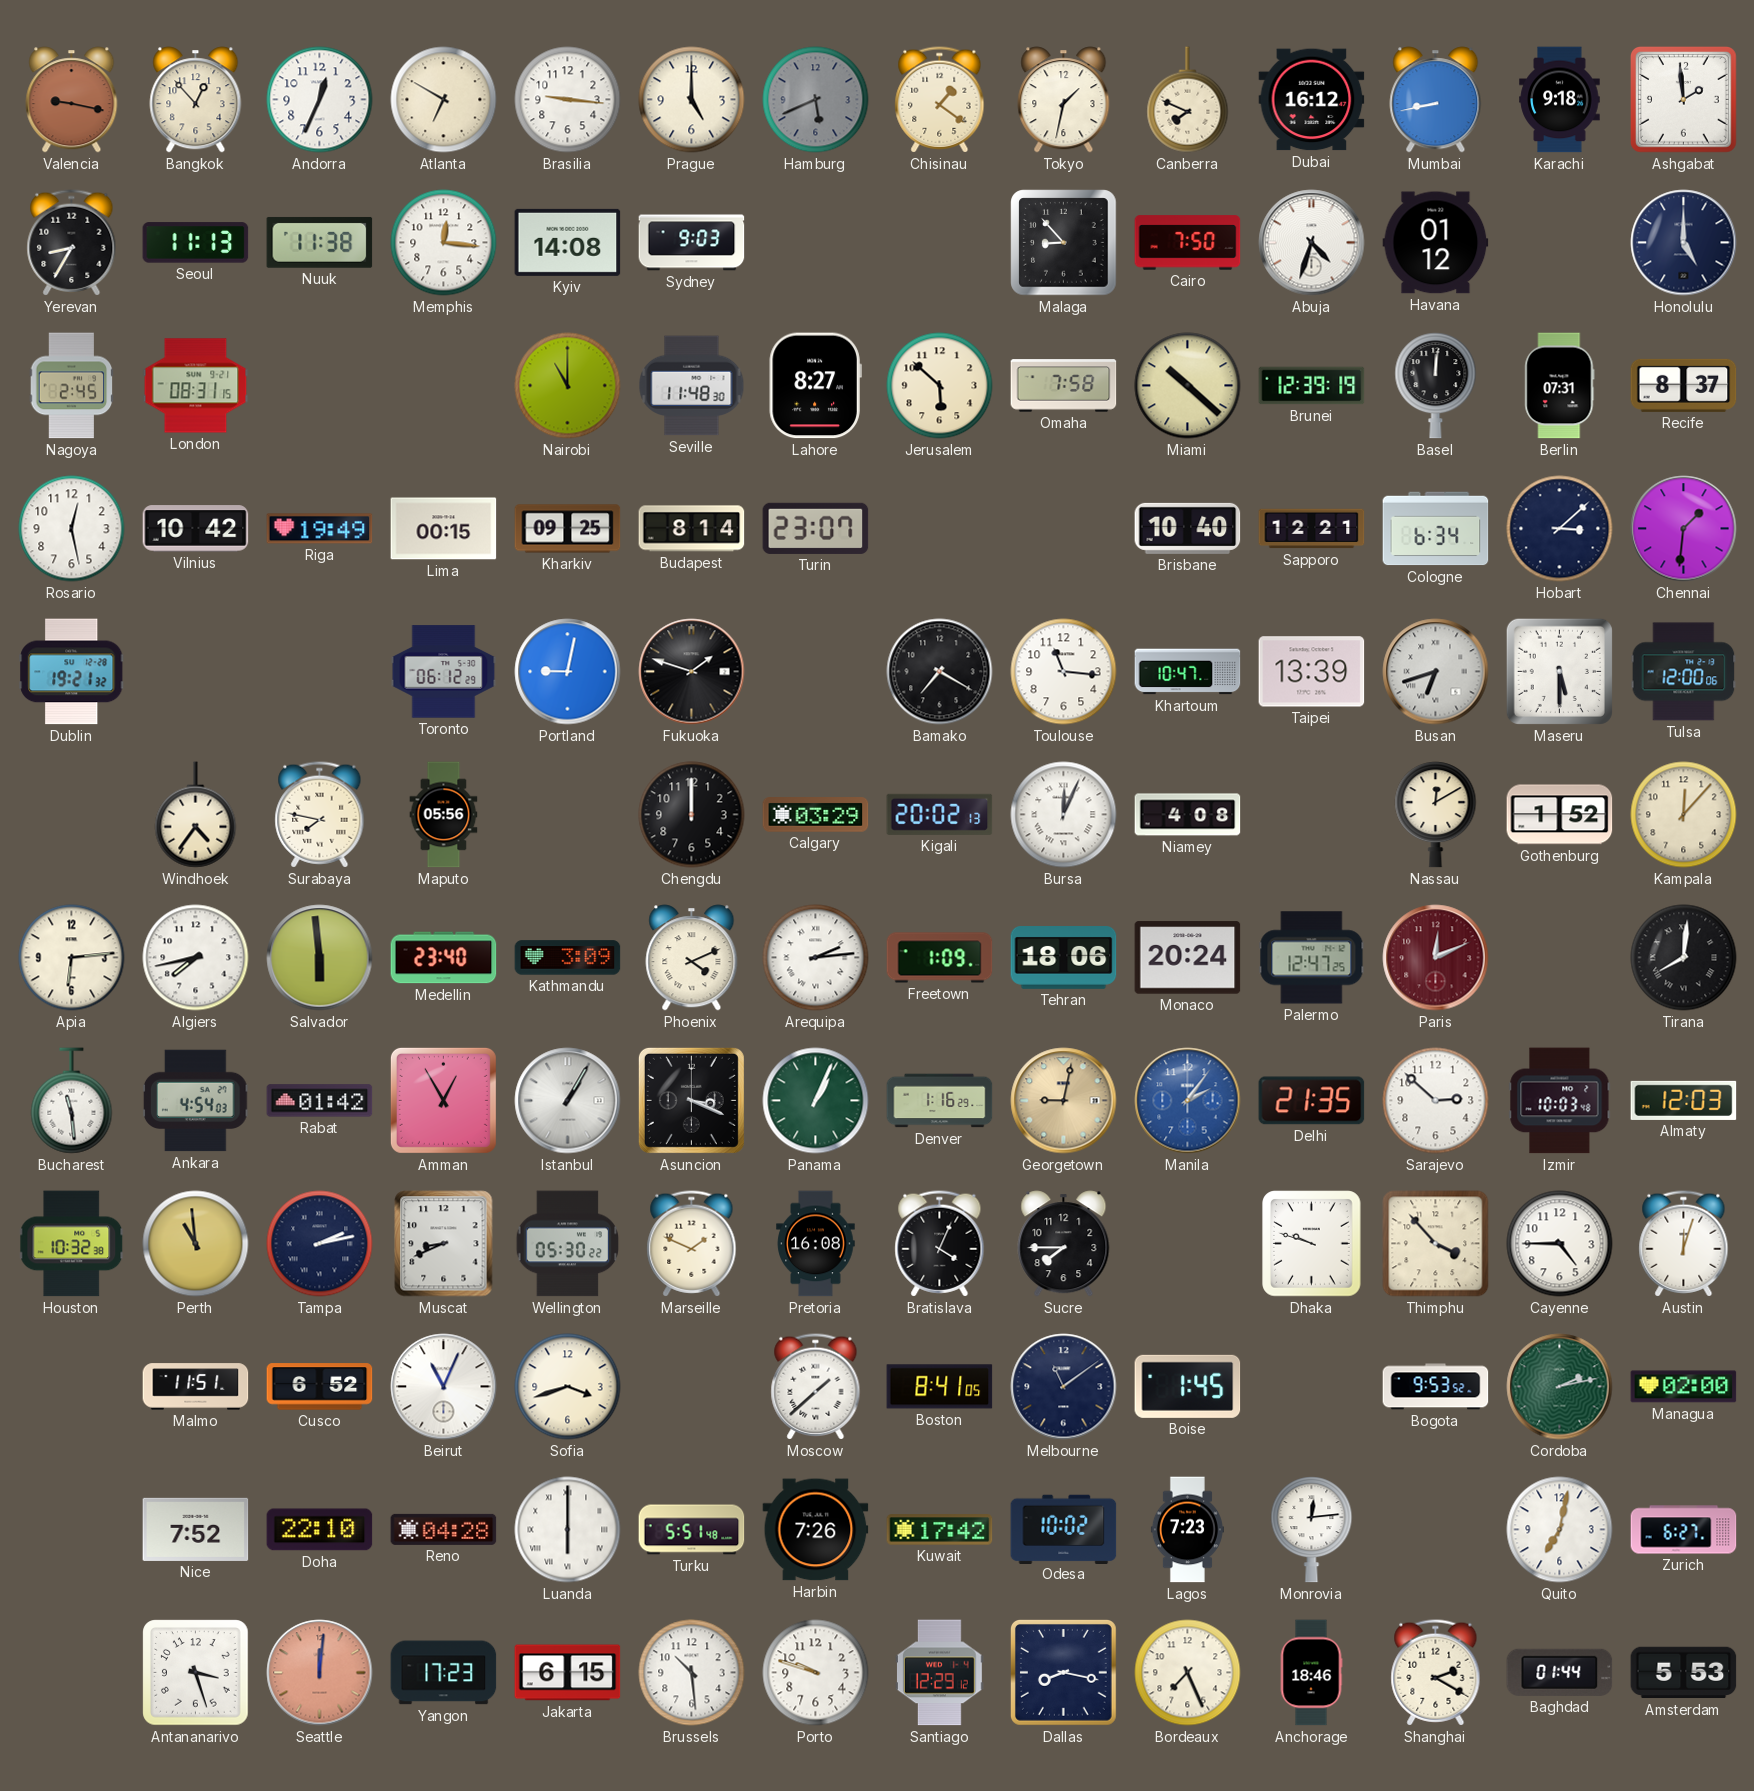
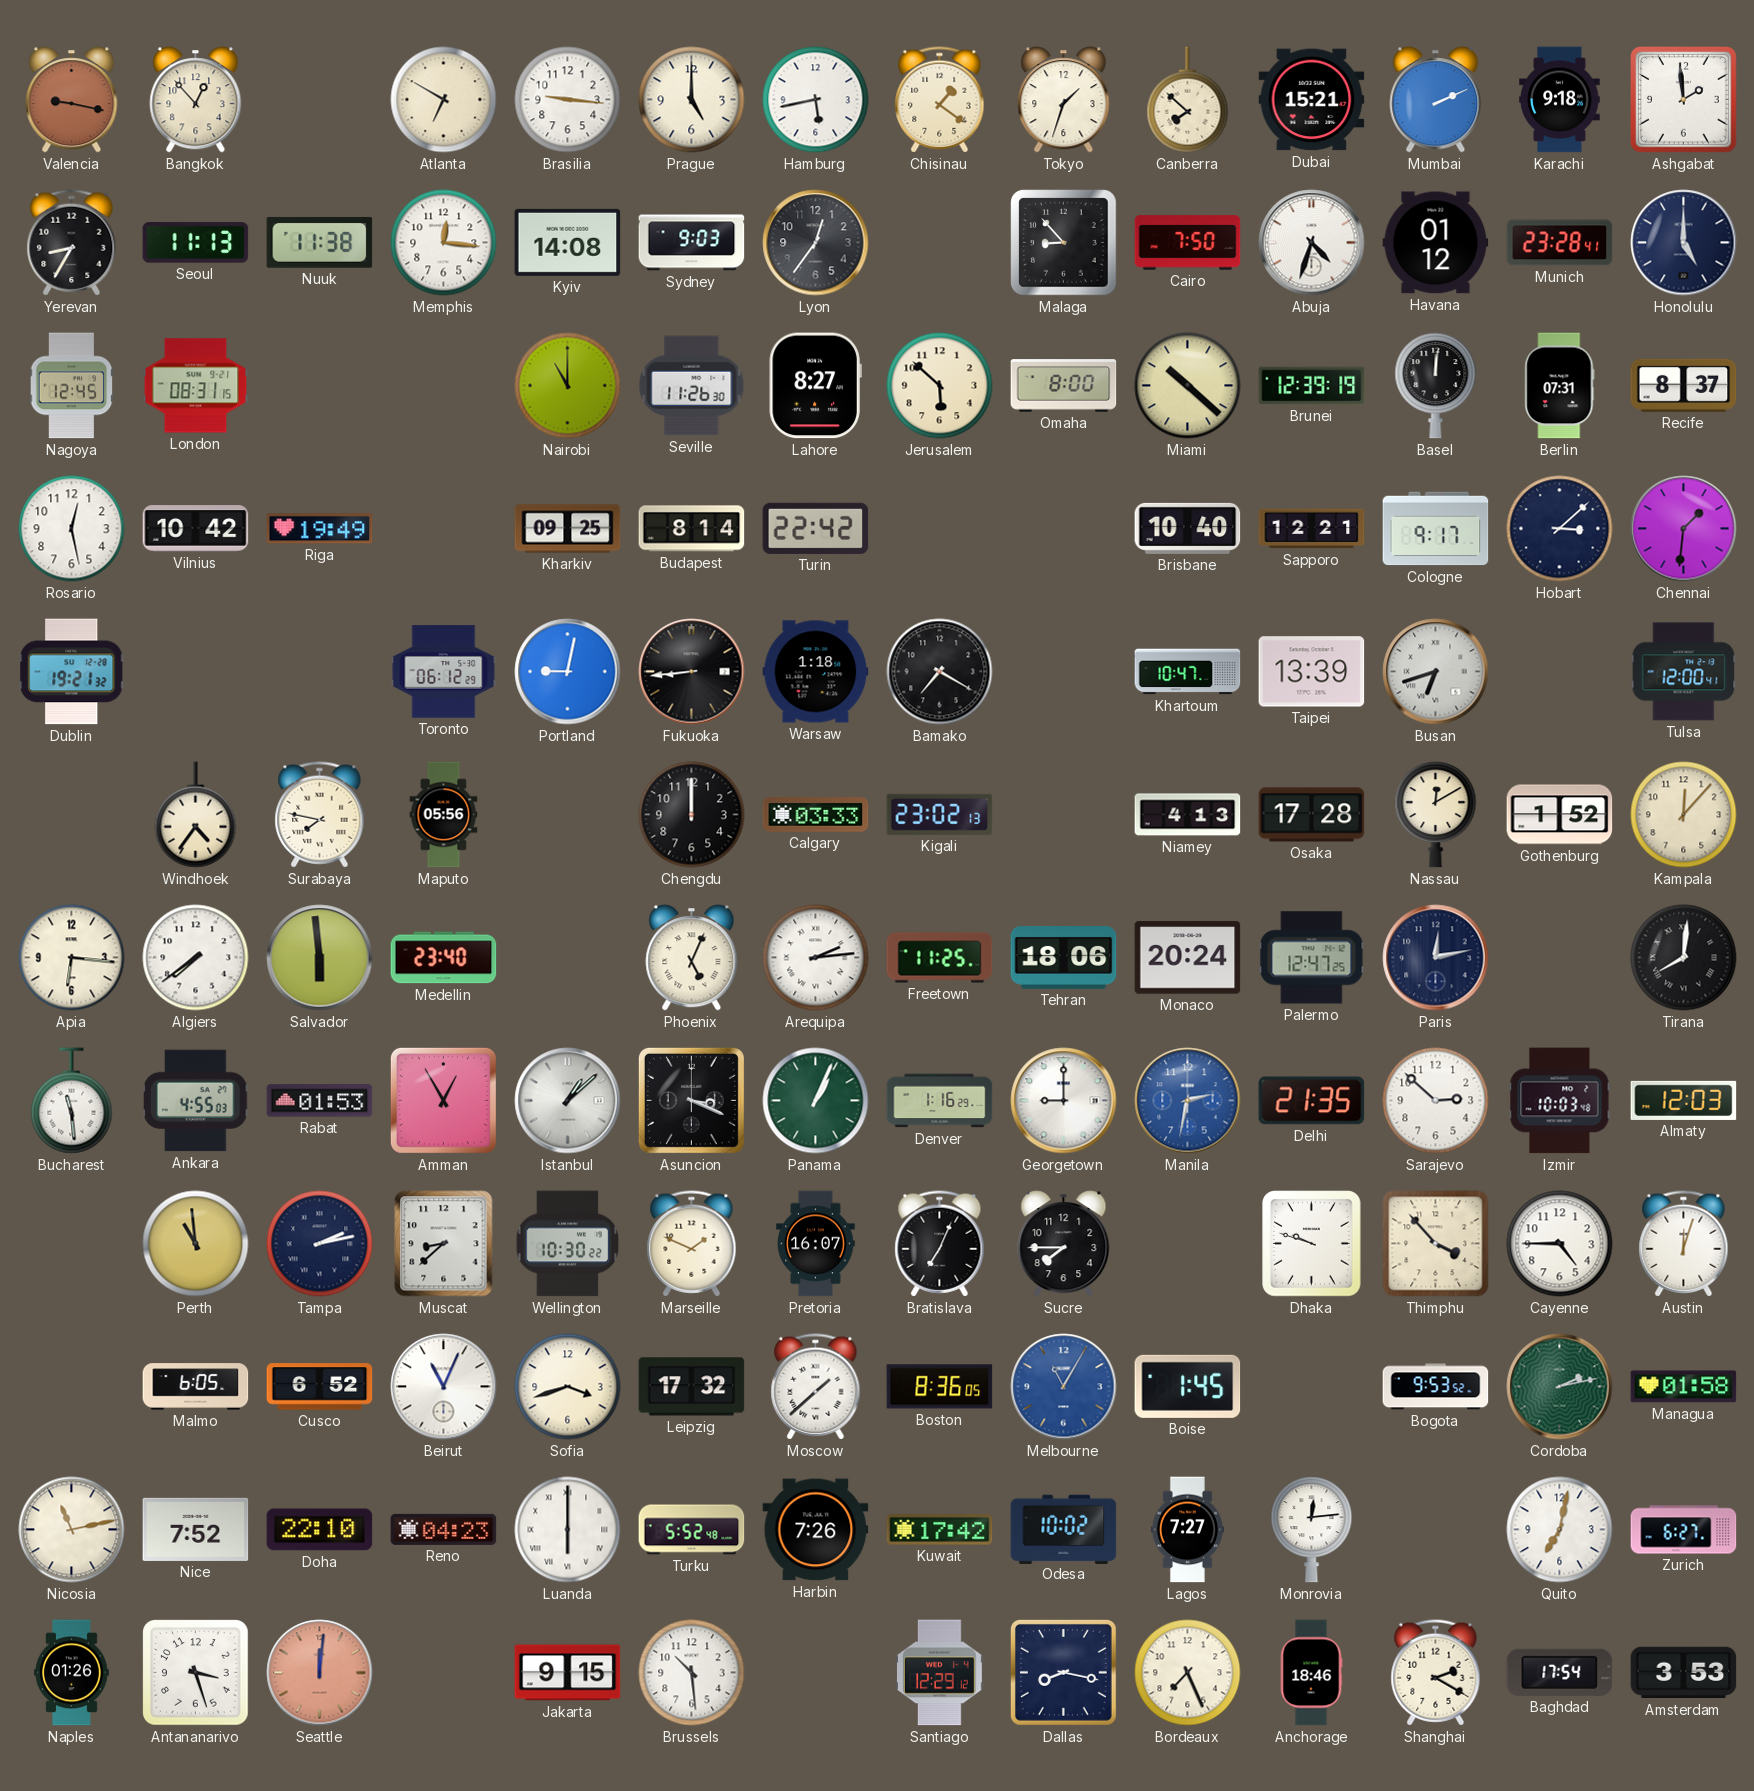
Andorra: 12:34 -> none
Hamburg: 5:41 -> 5:43
Hamburg dial: grey -> white
Tokyo: 1:32 -> 1:33
Canberra: 7:49 -> 7:52
Dubai: 16:12 -> 15:21
Mumbai: 8:43 -> 2:11
Lyon: none -> 12:36
Munich: none -> 23:28
Nagoya: 2:45 -> 12:45
Seville: 11:48 -> 11:26
Omaha: 7:58 -> 8:00
Lima: 00:15 -> none
Turin: 23:07 -> 22:42
Cologne: 6:34 -> 9:17
Fukuoka: 1:48 -> 8:44
Warsaw: none -> 1:18
Toulouse: 11:16 -> none
Maseru: 5:30 -> none
Tulsa: 12:00:06 -> 12:00:41
Calgary: 03:29 -> 03:33
Kigali: 20:02 -> 23:02
Bursa: 12:04 -> none
Niamey: 4:08 -> 4:13
Osaka: none -> 17:28
Apia: 6:14 -> 6:16
Algiers: 7:43 -> 7:39
Kathmandu: 3:09 -> none
Phoenix: 4:11 -> 5:04
Freetown: 1:09 -> 11:25
Paris: 12:11 -> 12:13
Paris dial: burgundy -> navy
Ankara: 4:54 -> 4:55
Rabat: 01:42 -> 01:53
Istanbul: 1:05 -> 1:08
Georgetown: 9:02 -> 9:00
Georgetown dial: champagne -> white
Manila: 2:06 -> 2:32
Houston: 10:32 -> none
Muscat: 8:41 -> 8:38
Wellington: 05:30 -> 10:30
Pretoria: 16:08 -> 16:07
Bratislava: 4:04 -> 7:04
Malmo: 11:51 -> 6:05
Leipzig: none -> 17:32
Boston: 8:41 -> 8:36
Melbourne: 11:09 -> 11:05
Melbourne dial: navy -> blue
Managua: 02:00 -> 01:58
Nicosia: none -> 11:13
Reno: 04:28 -> 04:23
Turku: 5:51 -> 5:52
Lagos: 7:23 -> 7:27
Naples: none -> 01:26
Yangon: 17:23 -> none
Jakarta: 6:15 -> 9:15
Porto: 9:48 -> none
Baghdad: 01:44 -> 17:54
Amsterdam: 5:53 -> 3:53
